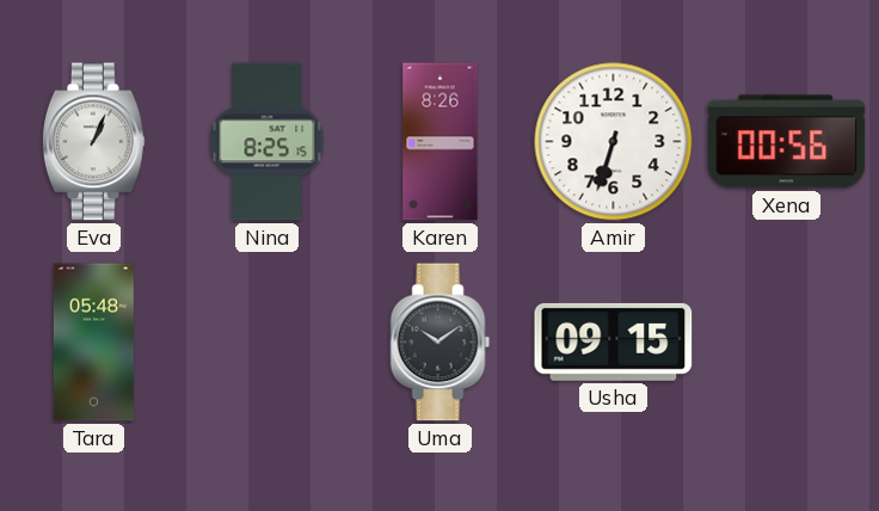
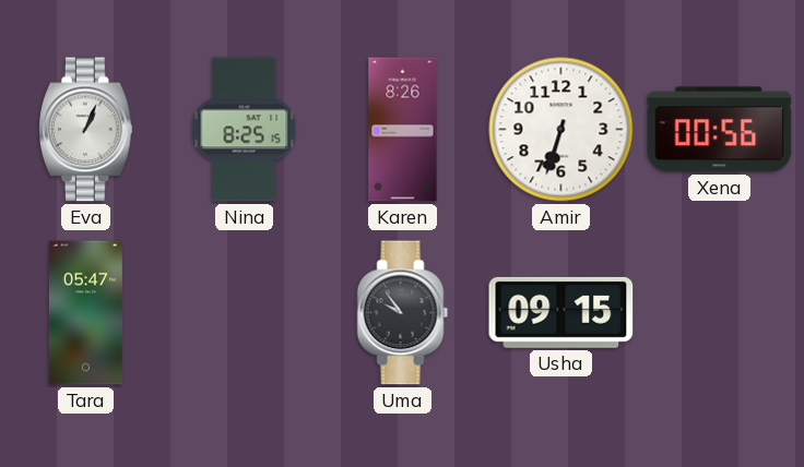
Tara: 05:48 -> 05:47
Uma: 10:09 -> 9:54
